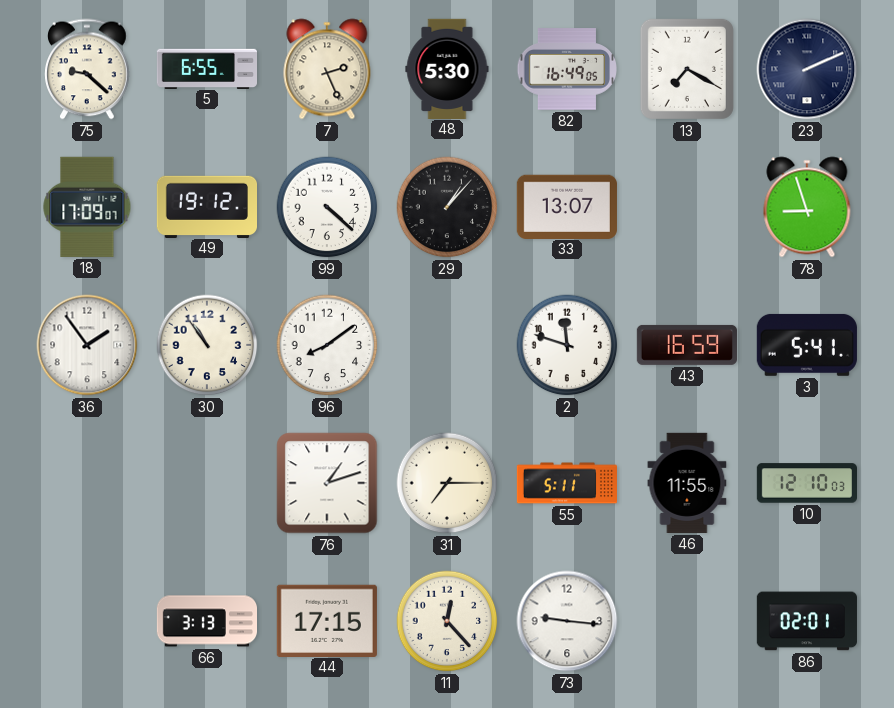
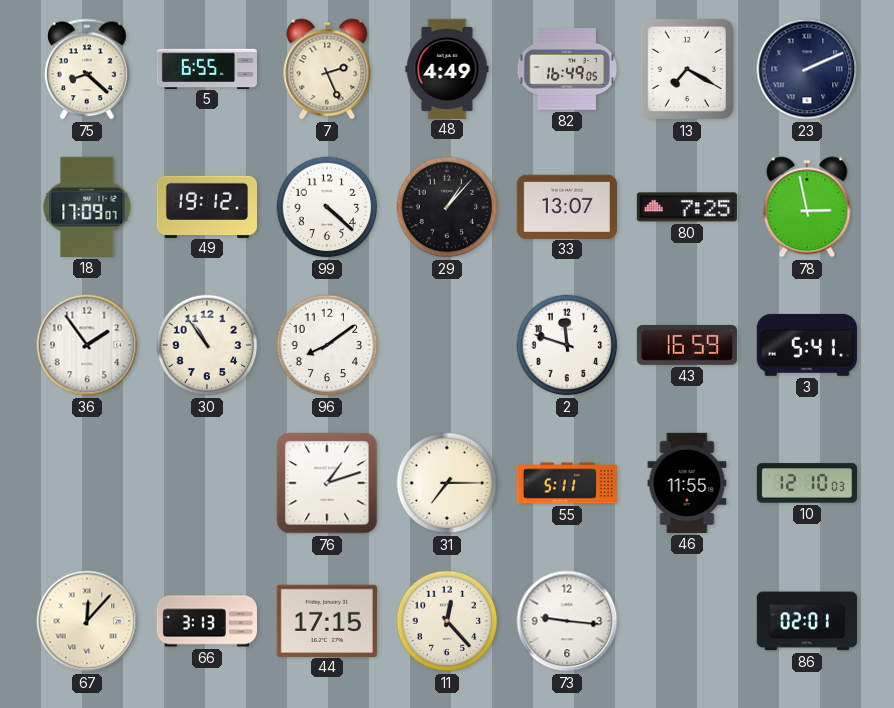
75: 9:22 -> 8:22
48: 5:30 -> 4:49
80: none -> 7:25
78: 8:57 -> 2:58
67: none -> 12:07
